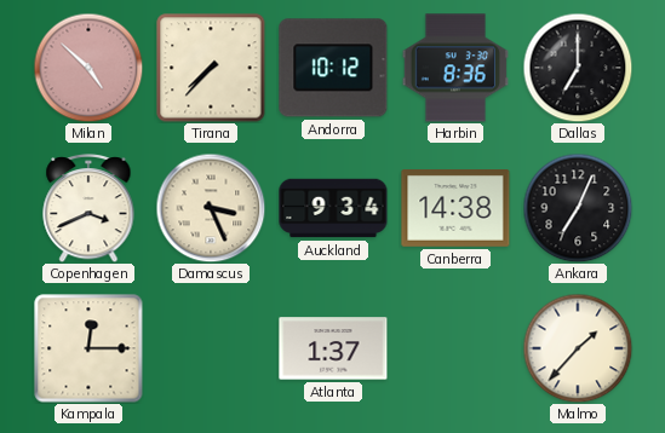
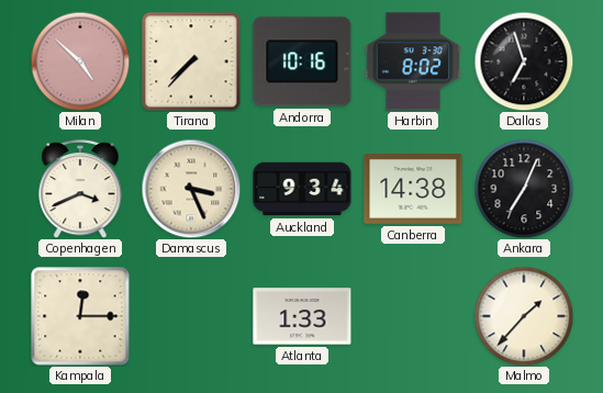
Andorra: 10:12 -> 10:16
Harbin: 8:36 -> 8:02
Dallas: 7:00 -> 6:57
Atlanta: 1:37 -> 1:33
